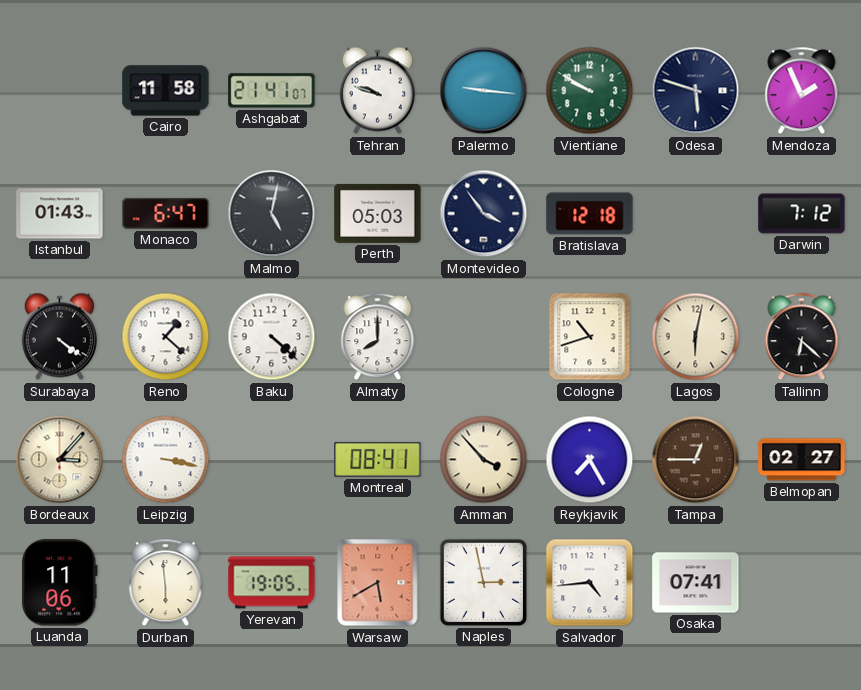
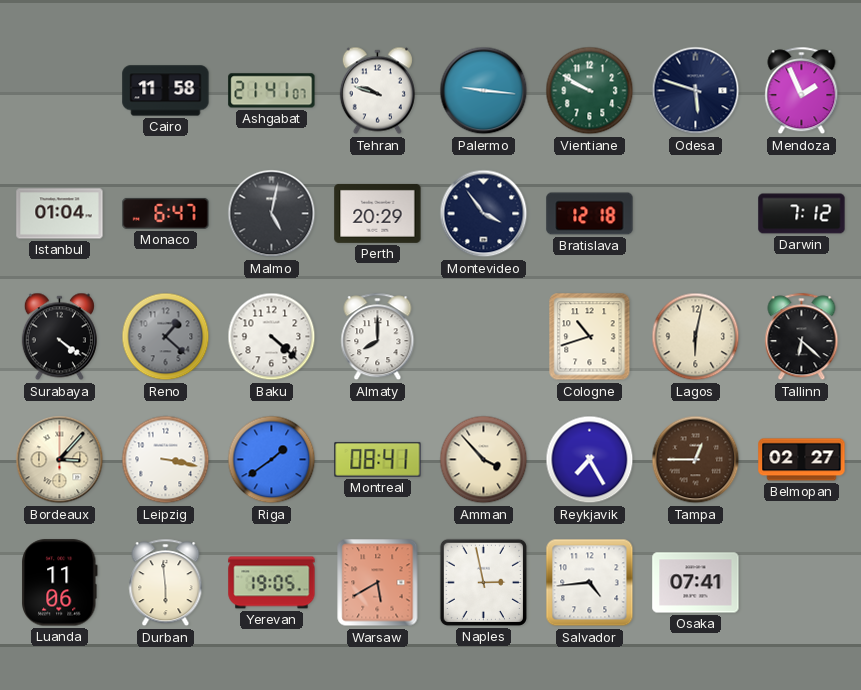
Istanbul: 01:43 -> 01:04
Perth: 05:03 -> 20:29
Reno dial: white -> grey
Riga: none -> 1:39
